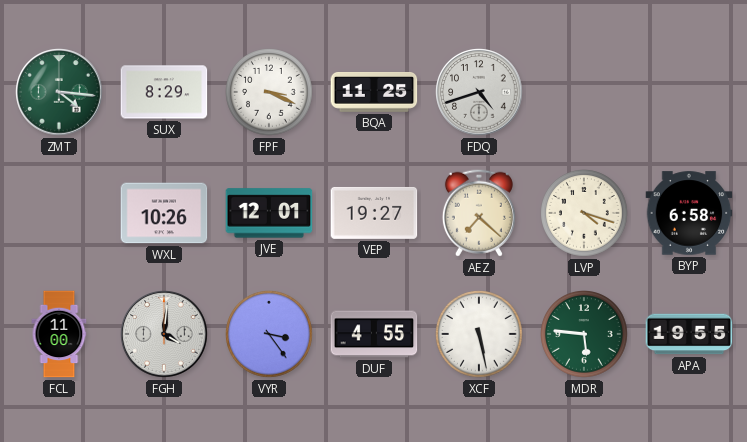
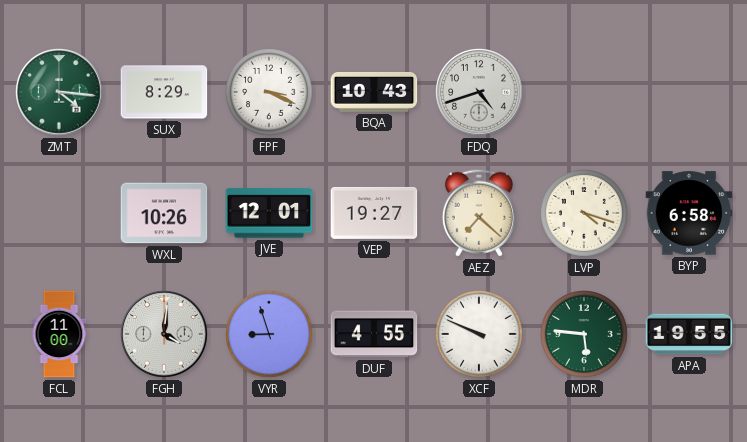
BQA: 11:25 -> 10:43
VYR: 3:24 -> 8:57
XCF: 5:28 -> 9:49
